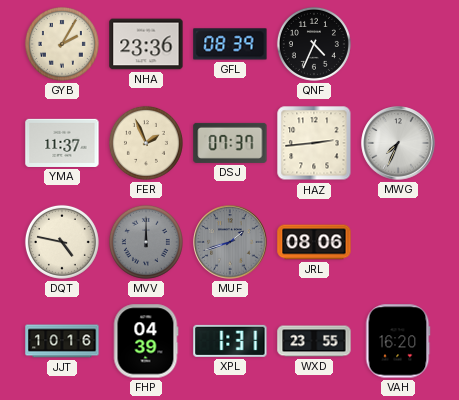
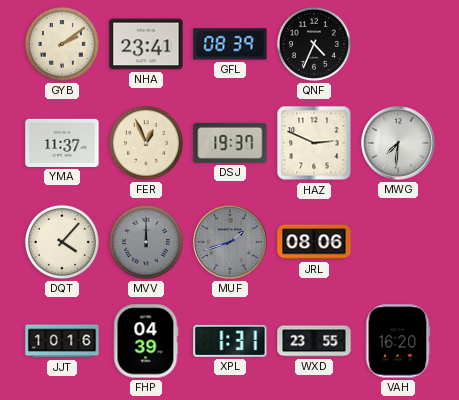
GYB: 2:05 -> 2:09
NHA: 23:36 -> 23:41
FER: 1:56 -> 12:56
DSJ: 07:37 -> 19:37
HAZ: 2:44 -> 2:49
MWG: 7:34 -> 7:31
DQT: 4:47 -> 4:07
